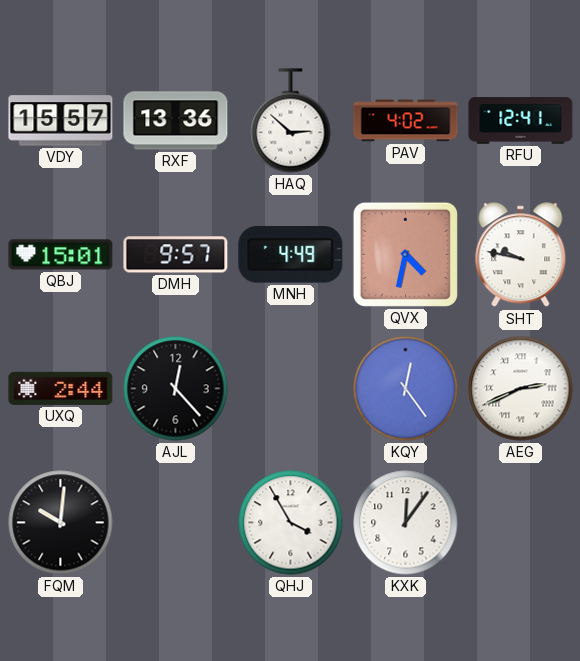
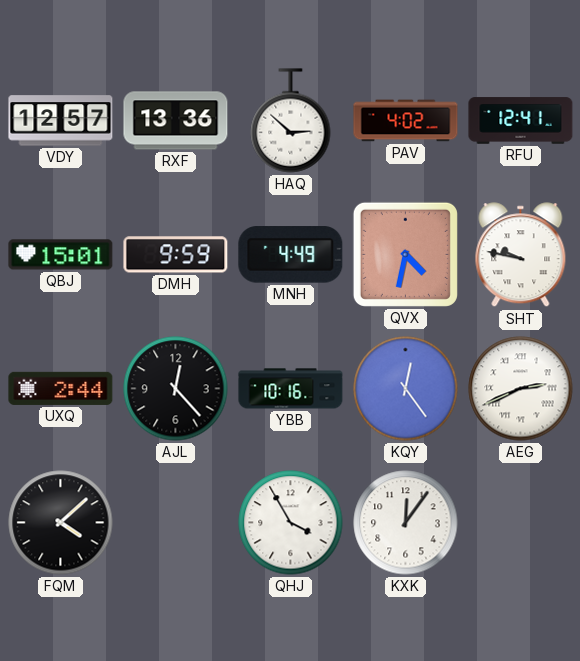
VDY: 15:57 -> 12:57
DMH: 9:57 -> 9:59
YBB: none -> 10:16
FQM: 10:01 -> 4:08
